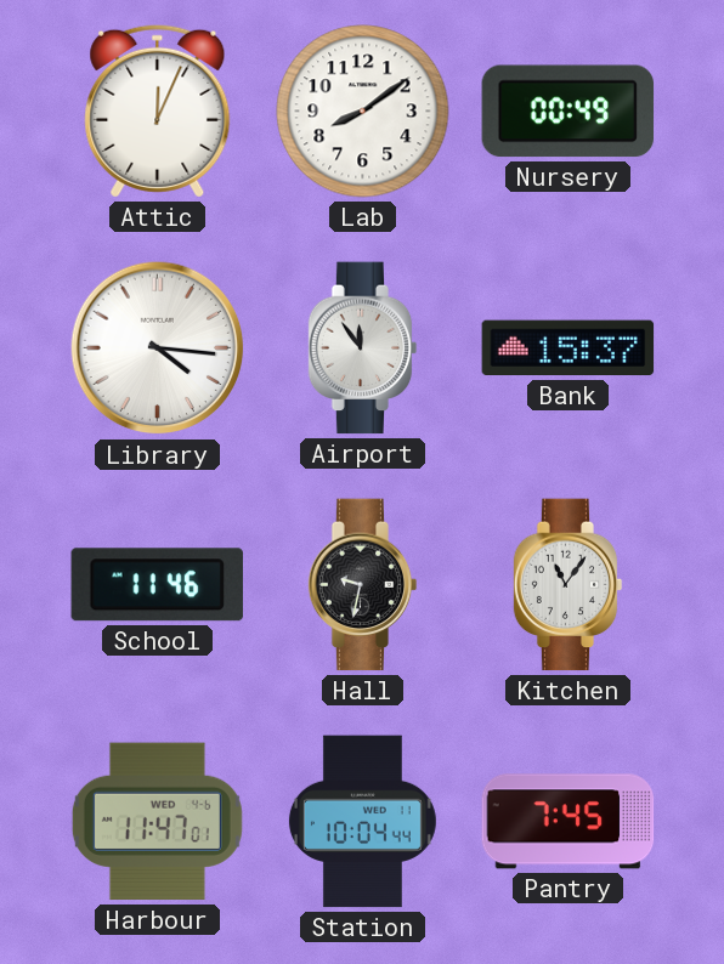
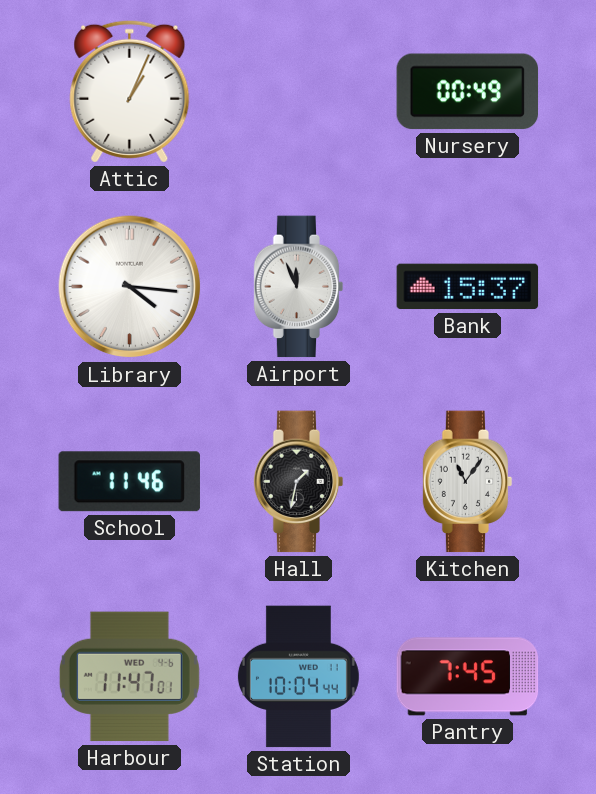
Attic: 12:04 -> 1:04
Lab: 8:09 -> none
Airport: 11:54 -> 11:56
Hall: 9:32 -> 1:32
